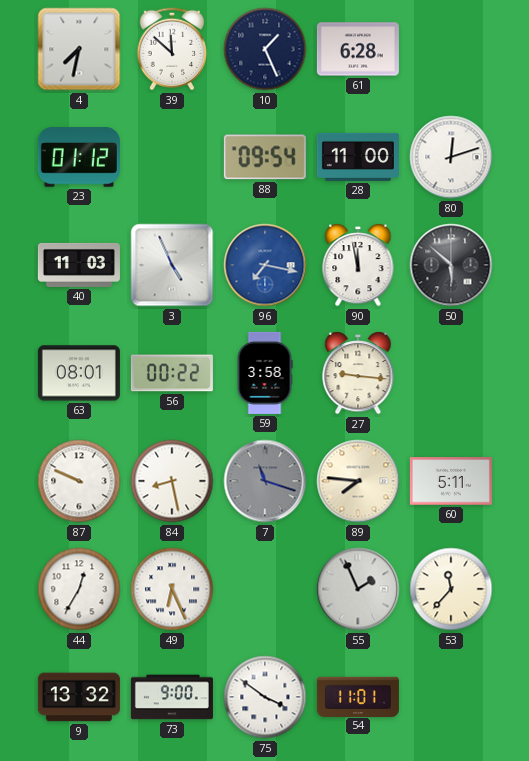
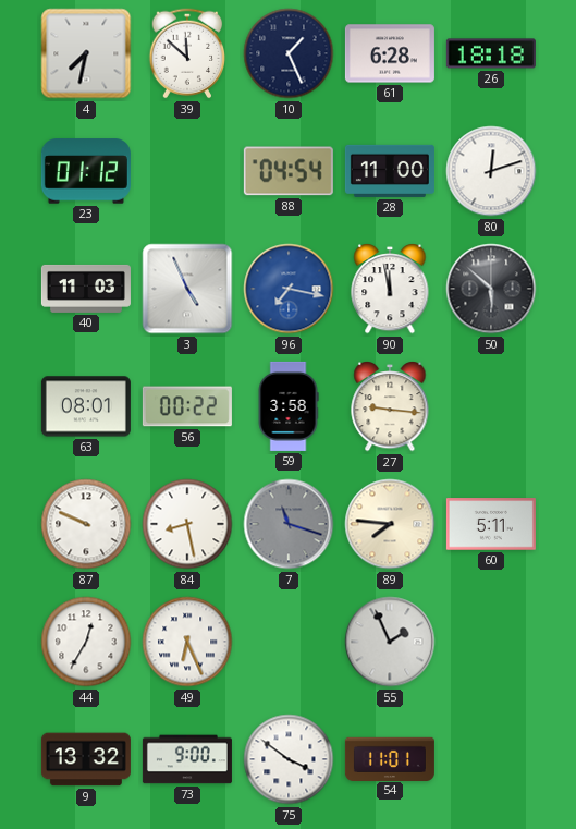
26: none -> 18:18
88: 09:54 -> 04:54
53: 11:37 -> none
